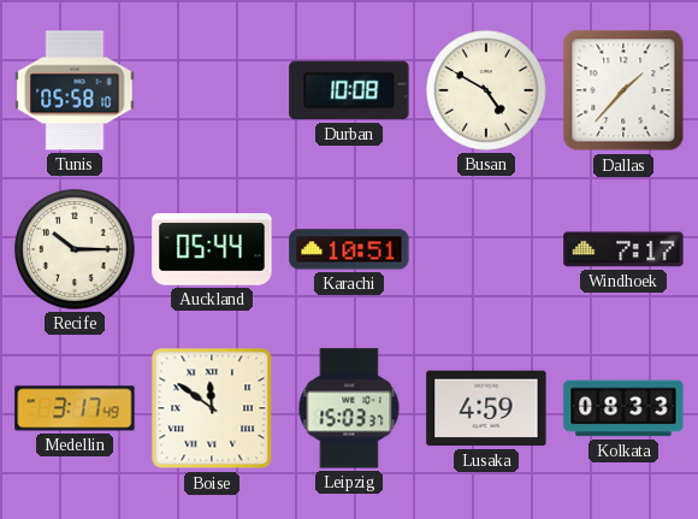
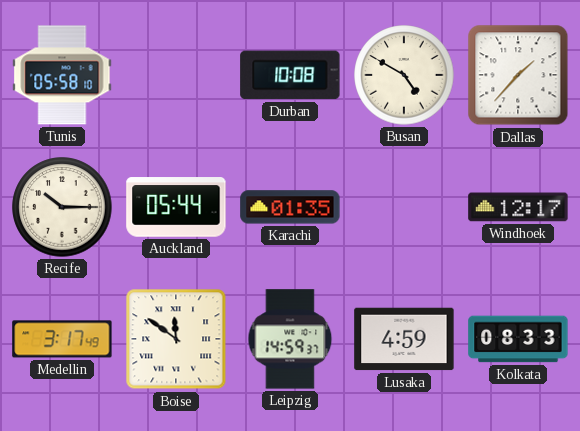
Karachi: 10:51 -> 01:35
Windhoek: 7:17 -> 12:17
Leipzig: 15:03 -> 14:59
